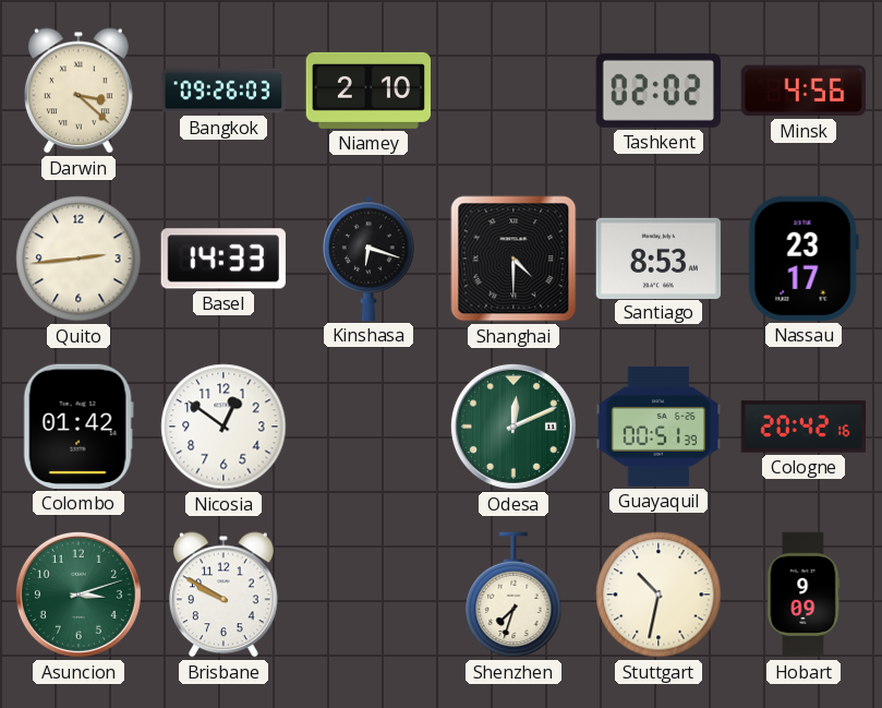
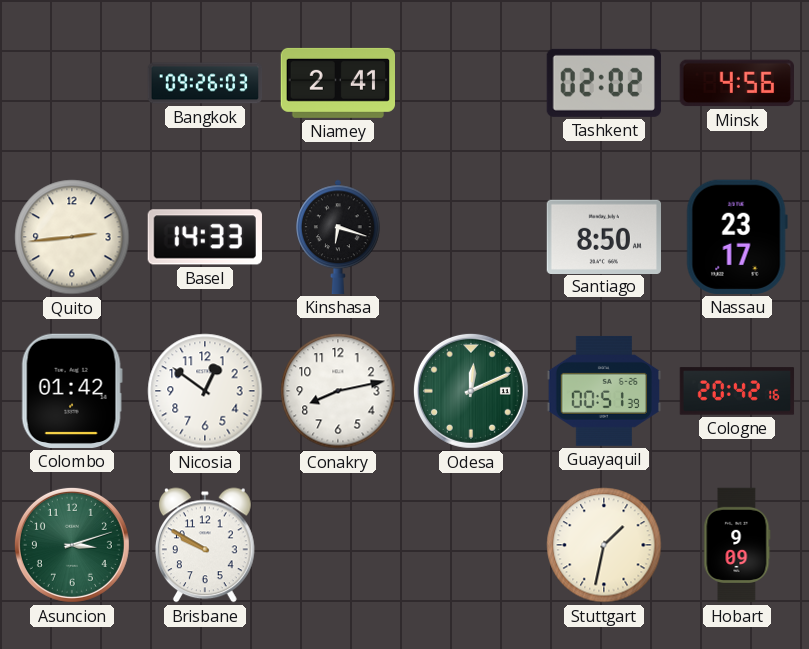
Darwin: 3:22 -> none
Niamey: 2:10 -> 2:41
Shanghai: 4:30 -> none
Santiago: 8:53 -> 8:50
Conakry: none -> 8:13
Shenzhen: 7:33 -> none
Stuttgart: 10:32 -> 1:32
